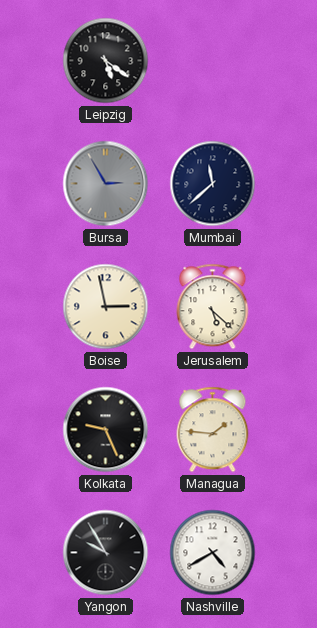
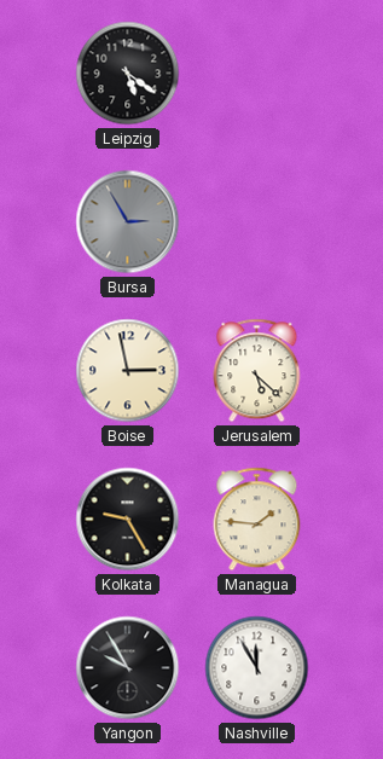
Mumbai: 11:38 -> none
Kolkata: 9:26 -> 9:25
Nashville: 4:40 -> 11:55
